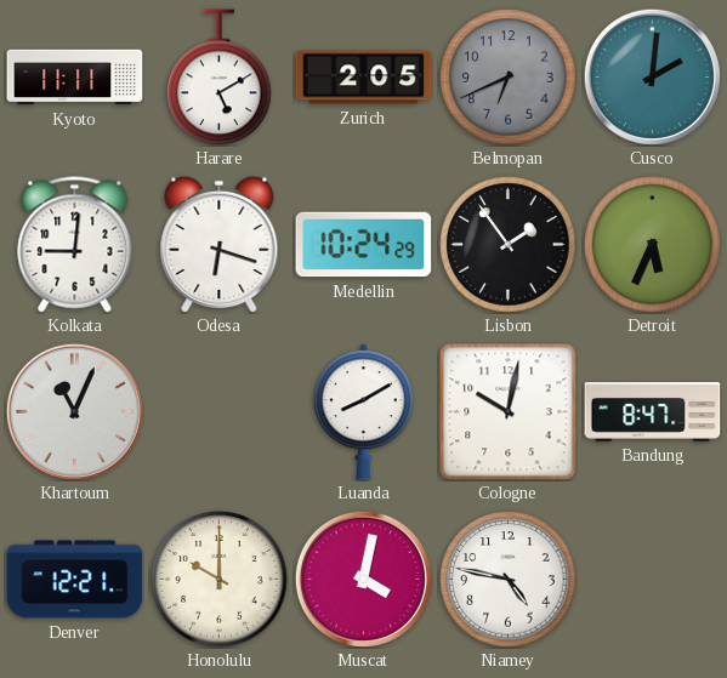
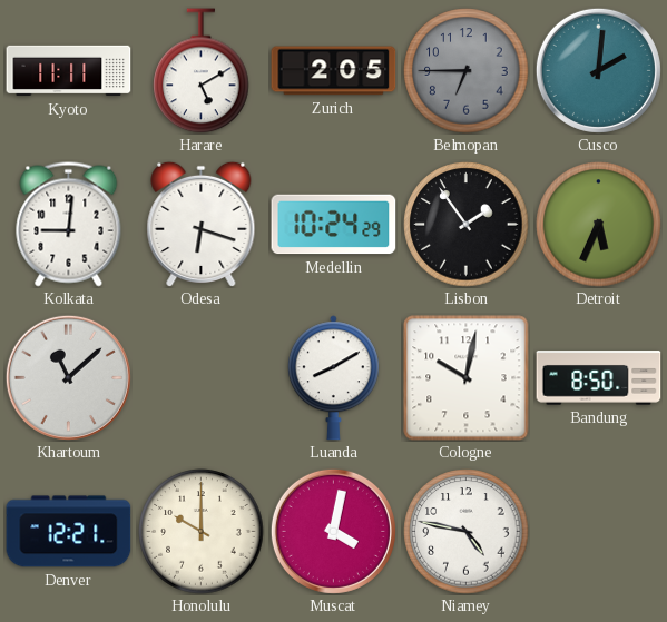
Belmopan: 6:41 -> 6:45
Khartoum: 11:04 -> 11:08
Bandung: 8:47 -> 8:50
